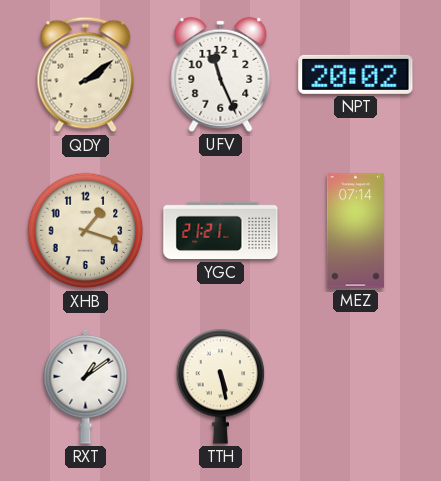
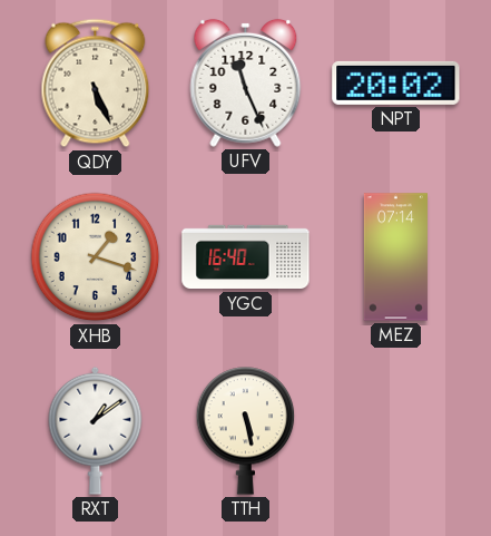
QDY: 2:09 -> 5:26
YGC: 21:21 -> 16:40
